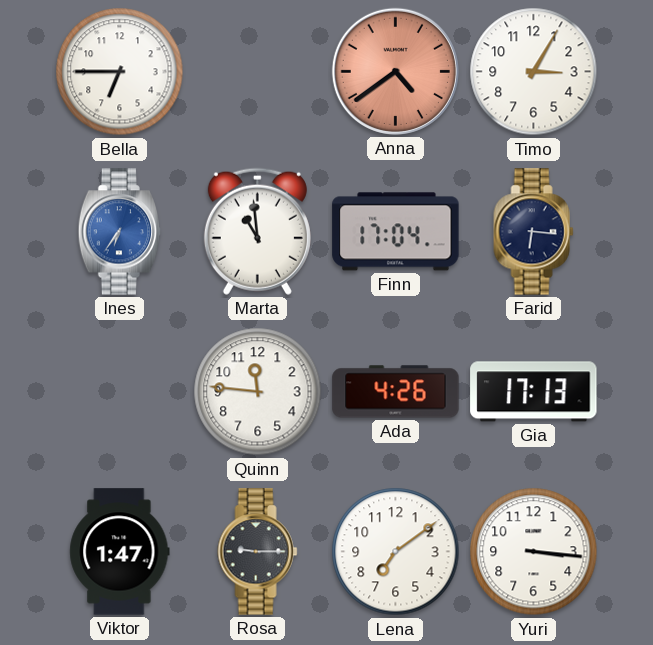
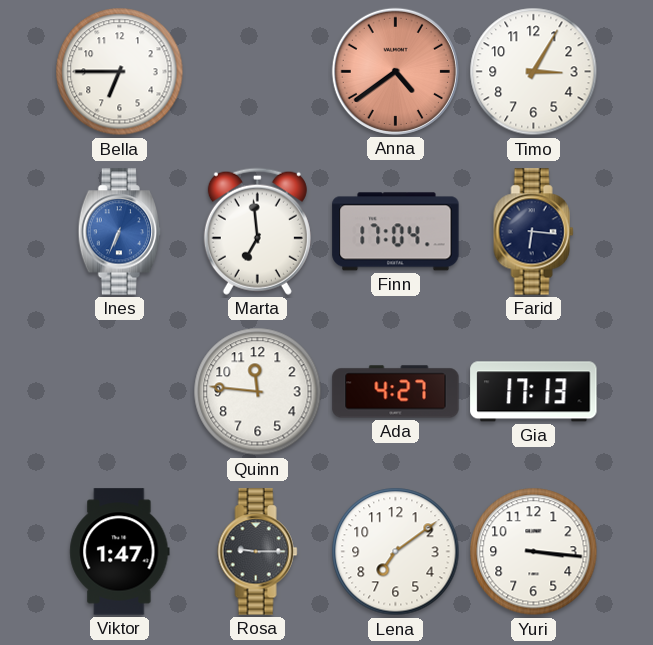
Ines: 6:36 -> 6:34
Marta: 10:59 -> 6:59
Ada: 4:26 -> 4:27
